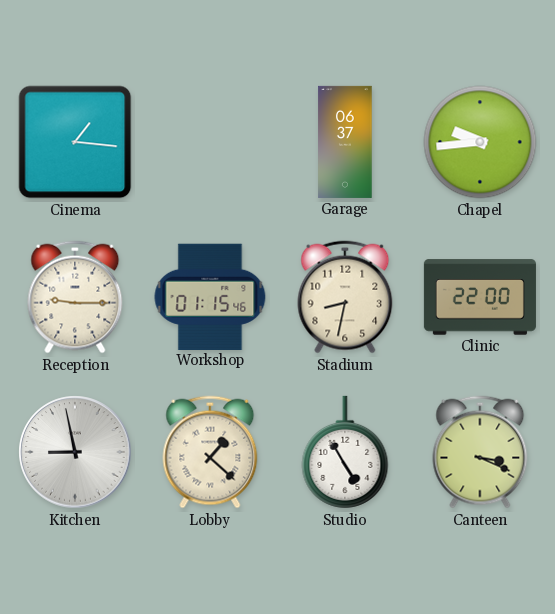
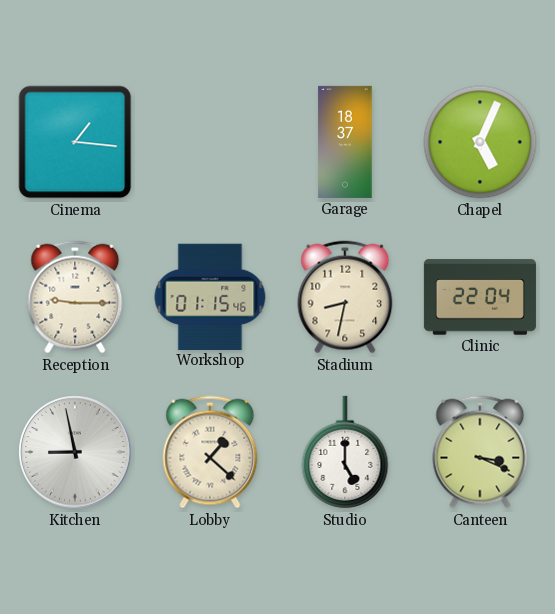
Garage: 06:37 -> 18:37
Chapel: 9:44 -> 5:04
Clinic: 22:00 -> 22:04
Studio: 4:55 -> 5:00
